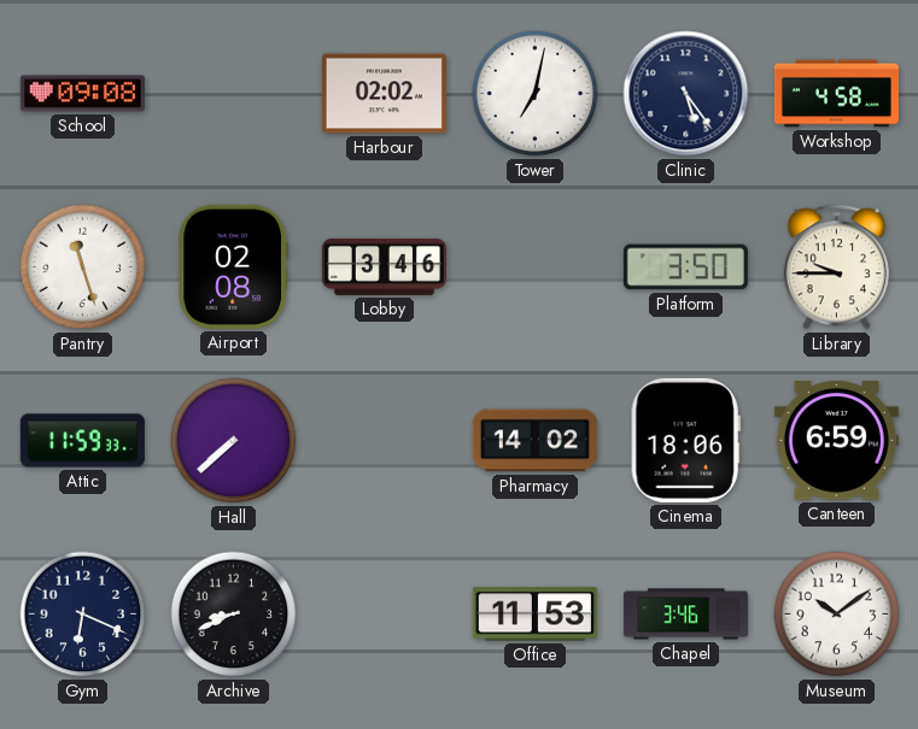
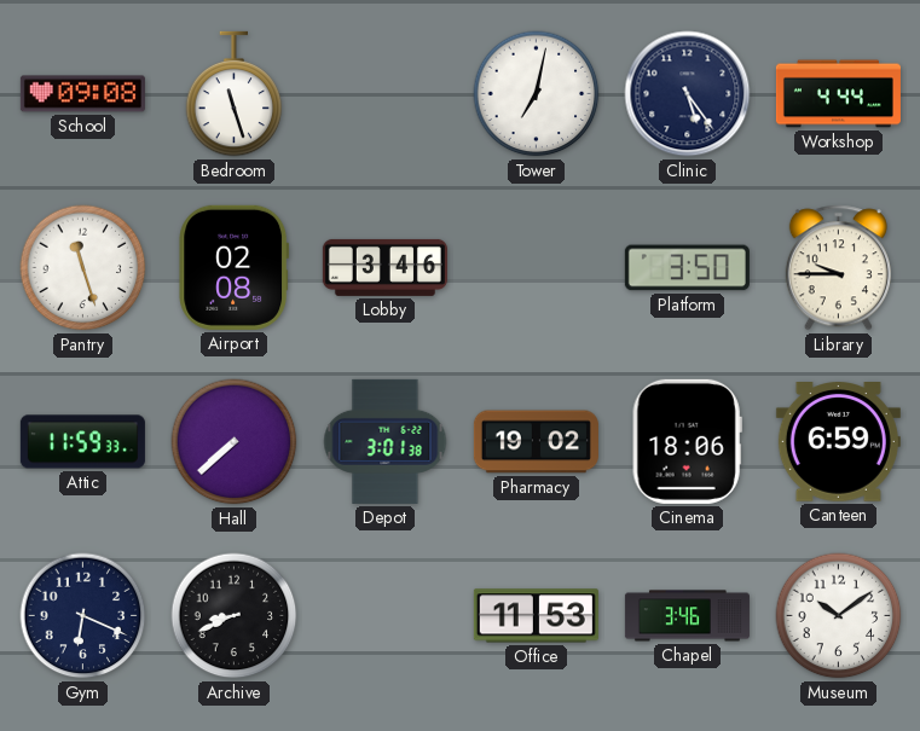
Bedroom: none -> 11:27
Harbour: 02:02 -> none
Workshop: 4:58 -> 4:44
Depot: none -> 3:01
Pharmacy: 14:02 -> 19:02
